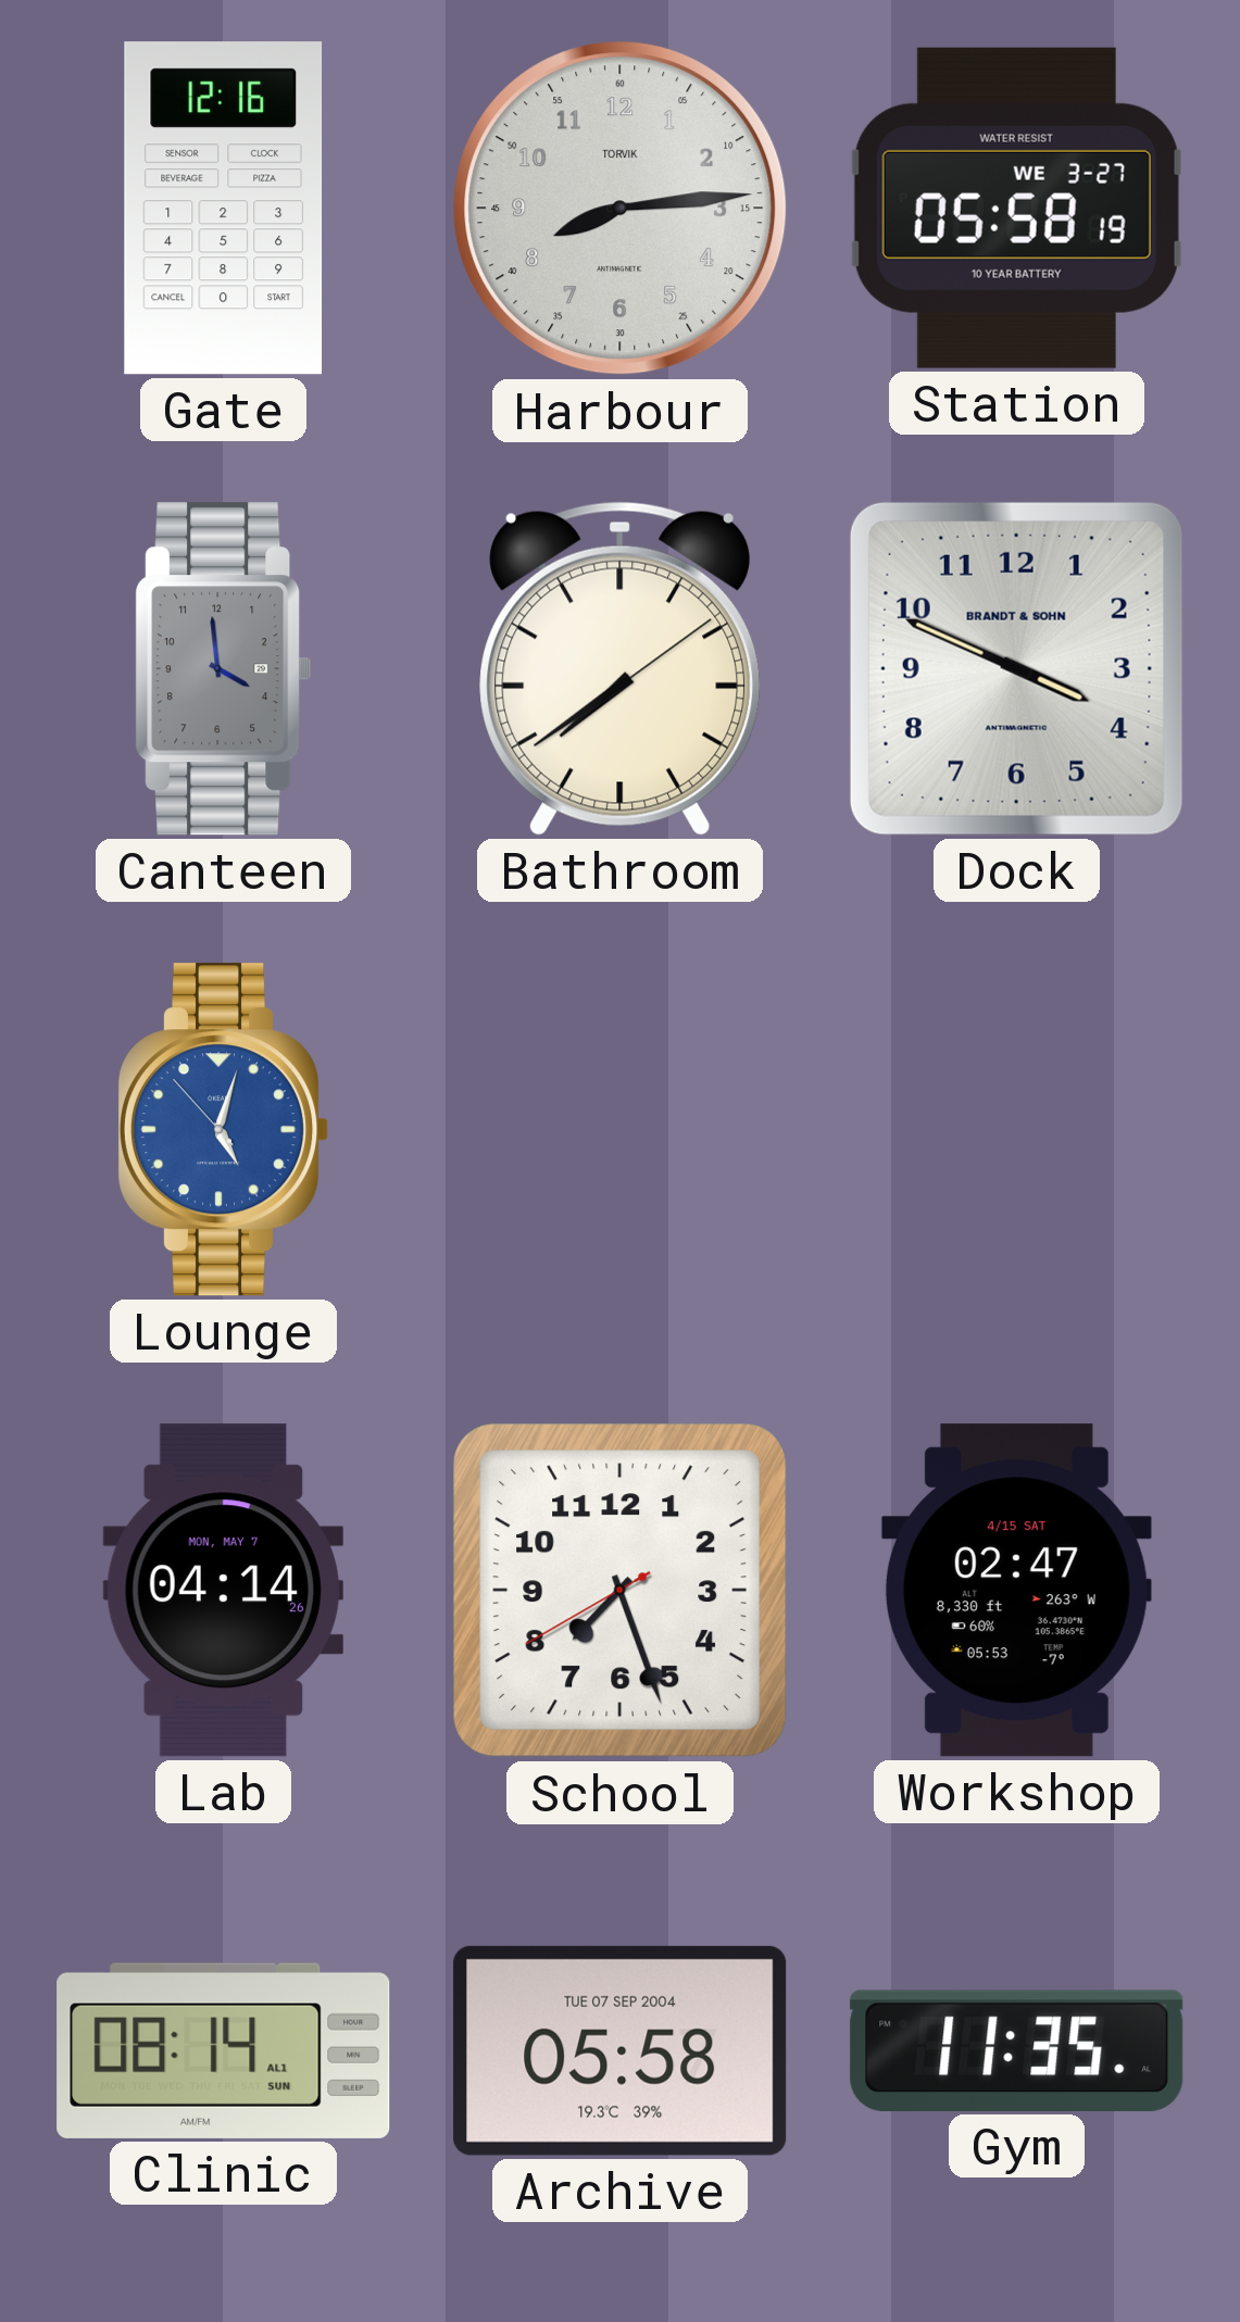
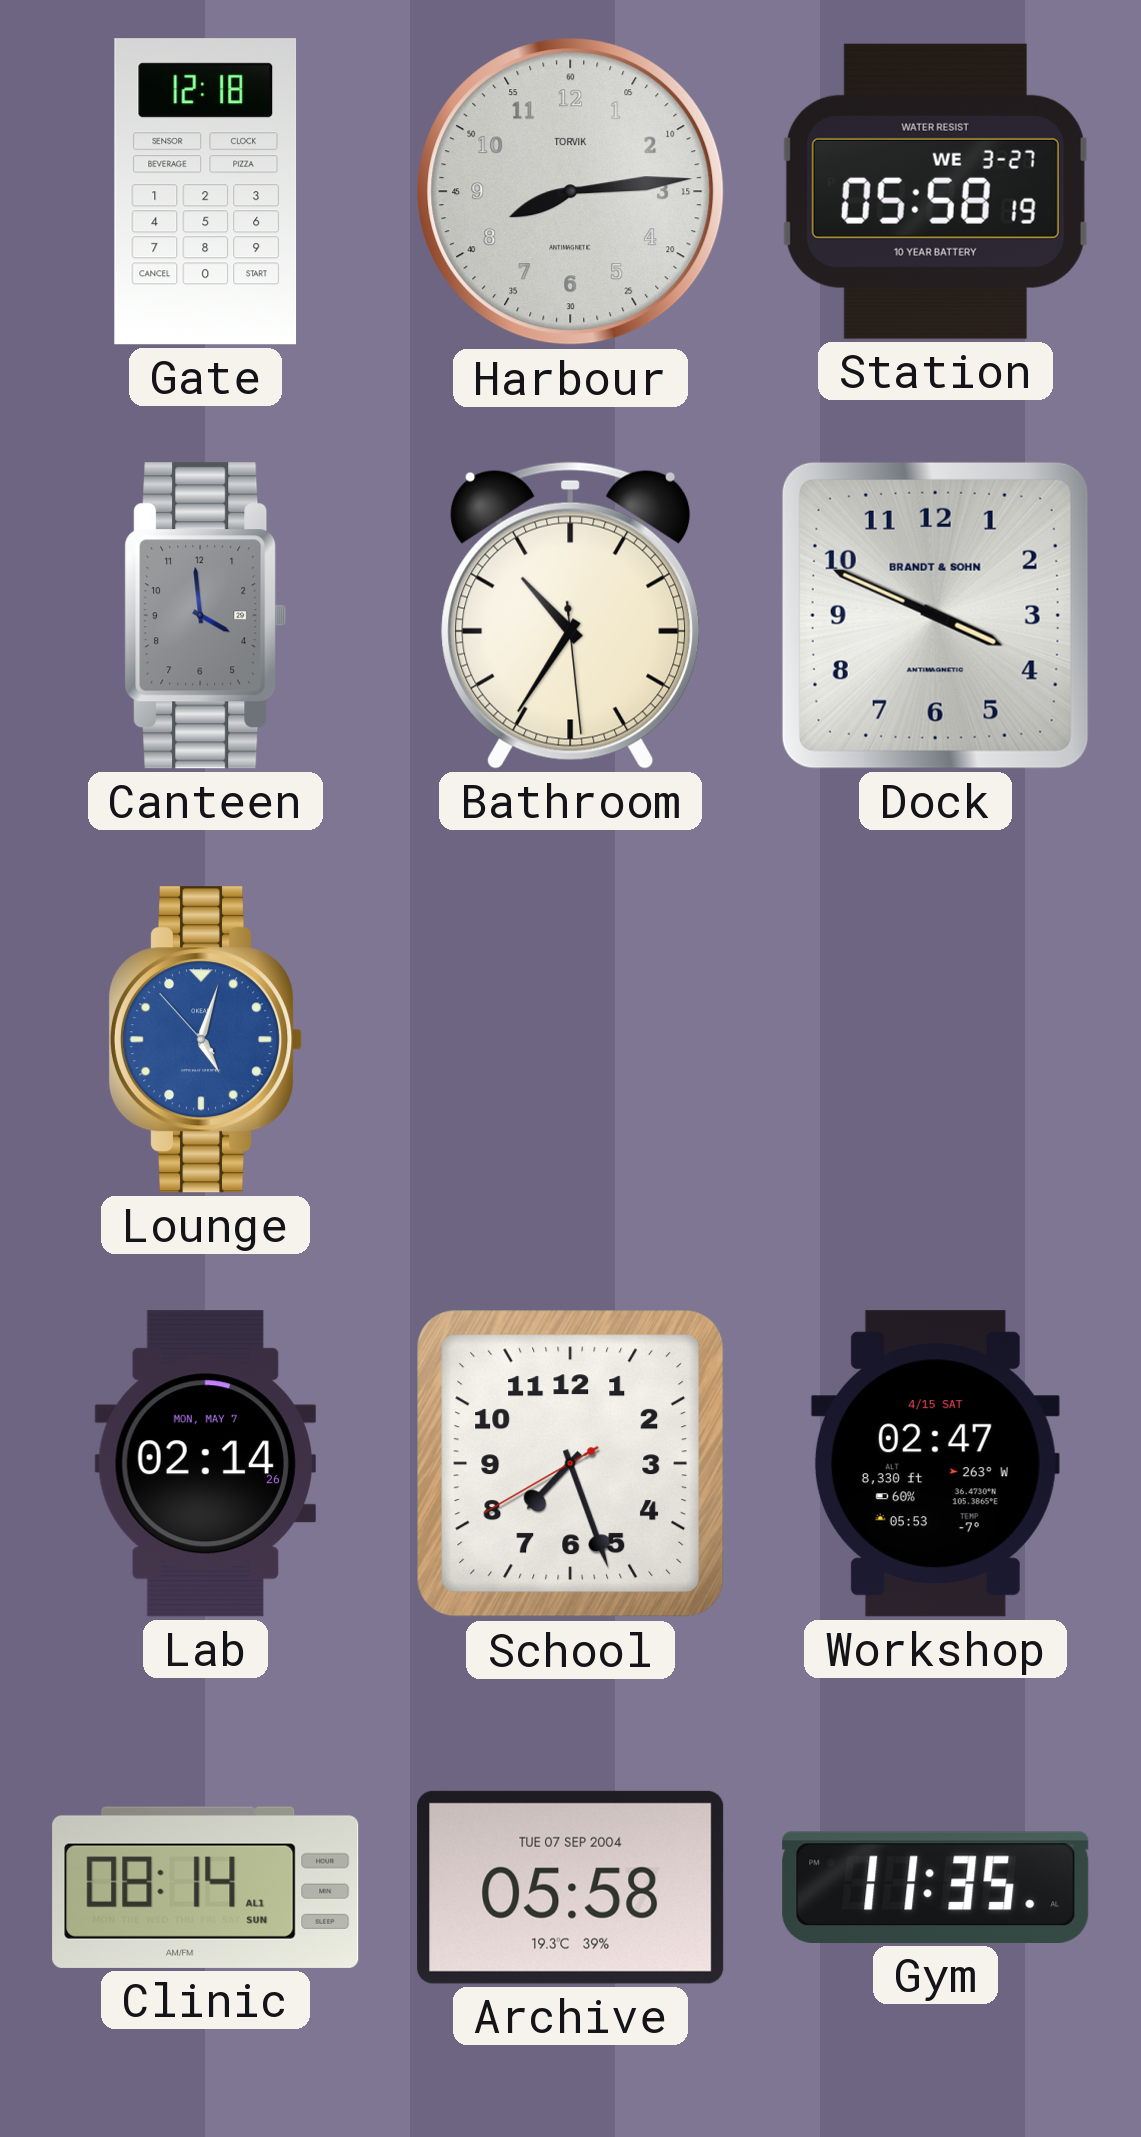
Gate: 12:16 -> 12:18
Bathroom: 7:39 -> 10:35
Lab: 04:14 -> 02:14
